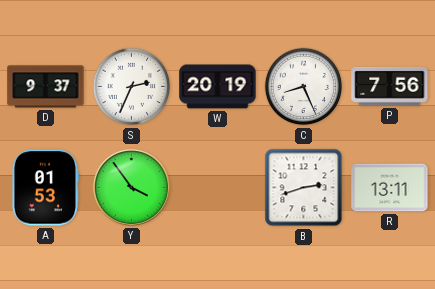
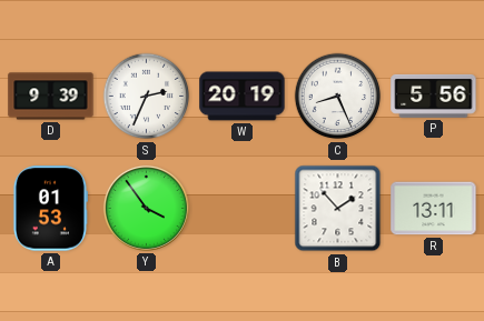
D: 9:37 -> 9:39
P: 7:56 -> 5:56
B: 2:42 -> 1:53
